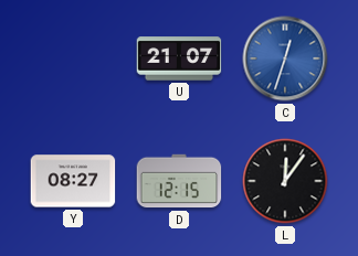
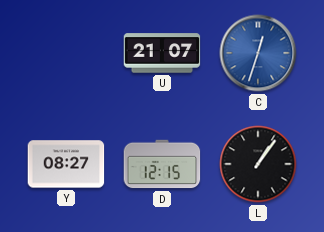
L: 12:06 -> 1:06
